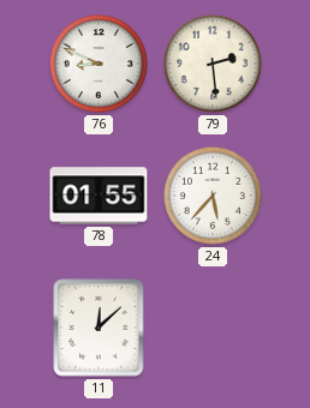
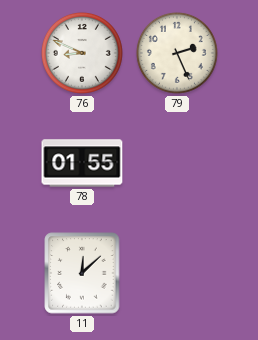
79: 2:29 -> 2:26
24: 5:37 -> none
